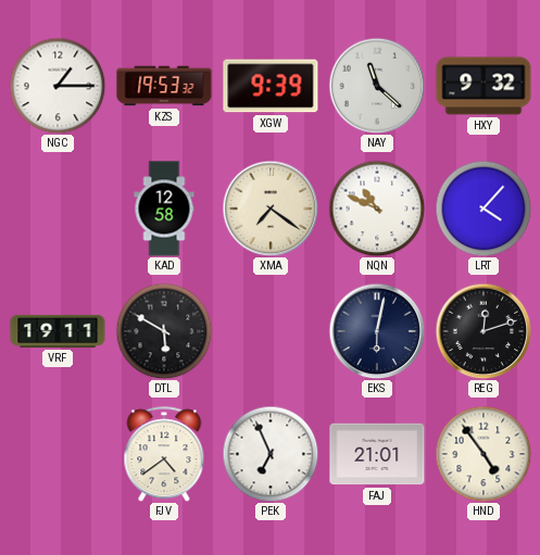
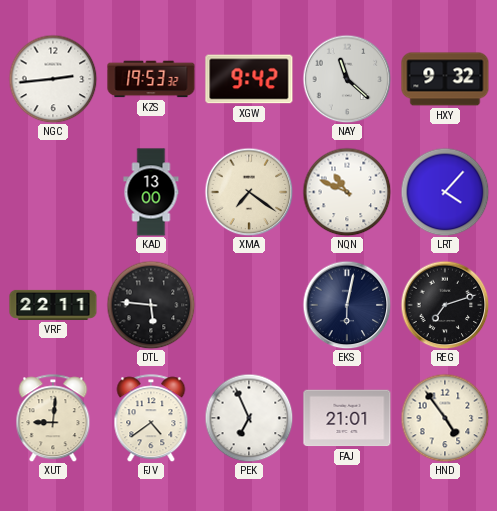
NGC: 1:15 -> 2:44
XGW: 9:39 -> 9:42
KAD: 12:58 -> 13:00
VRF: 19:11 -> 22:11
DTL: 5:50 -> 5:46
REG: 12:12 -> 7:12
XUT: none -> 9:01
